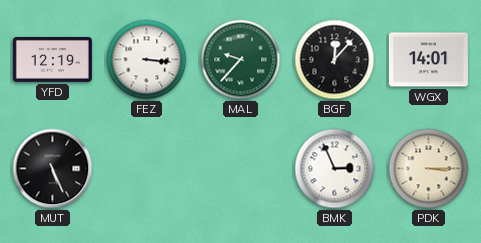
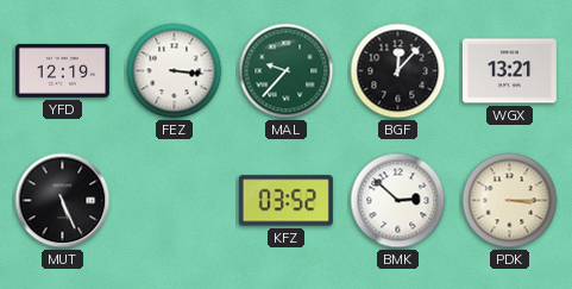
WGX: 14:01 -> 13:21
KFZ: none -> 03:52
BMK: 2:56 -> 2:52
